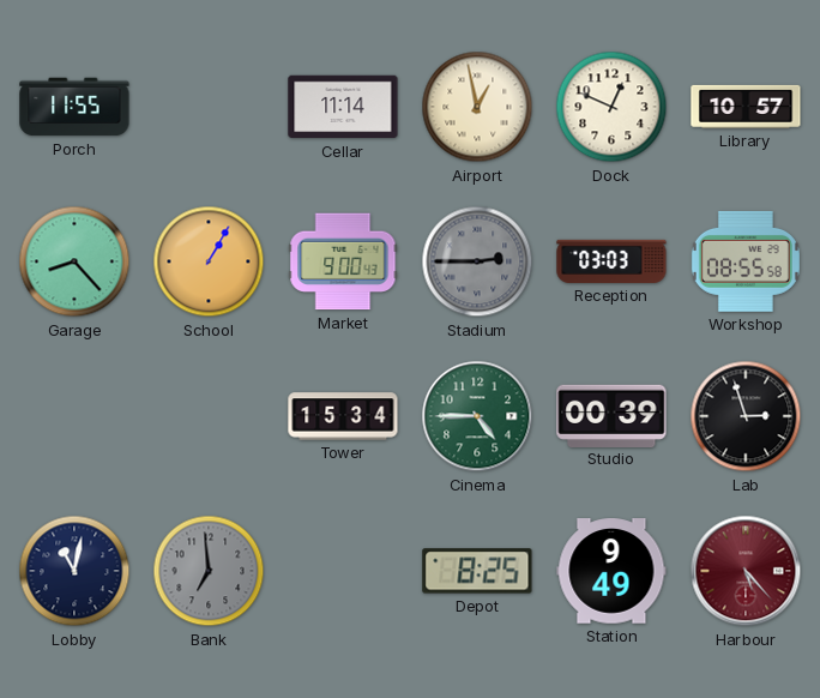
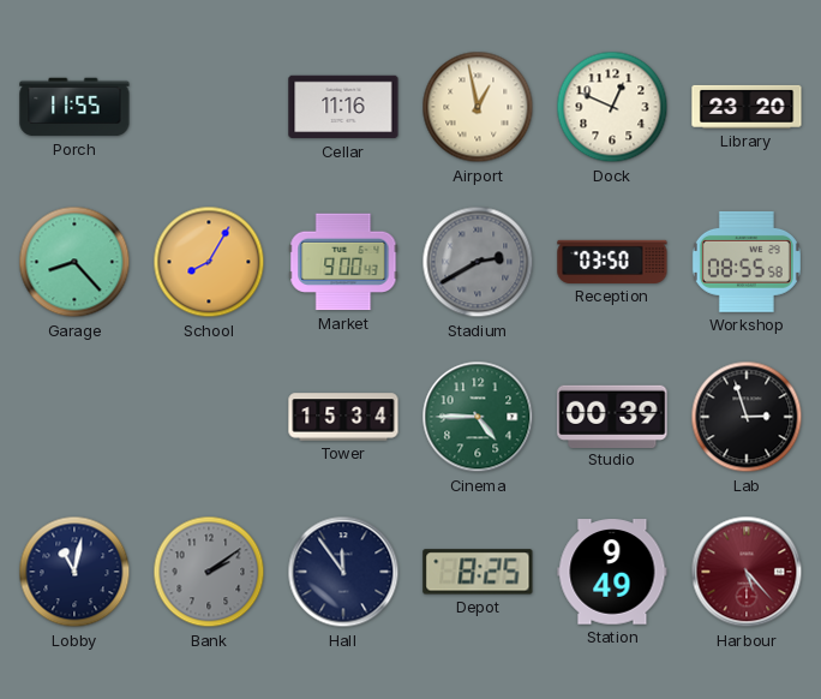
Cellar: 11:14 -> 11:16
Library: 10:57 -> 23:20
School: 1:05 -> 8:05
Stadium: 2:45 -> 2:40
Reception: 03:03 -> 03:50
Bank: 6:59 -> 2:09
Hall: none -> 11:54
